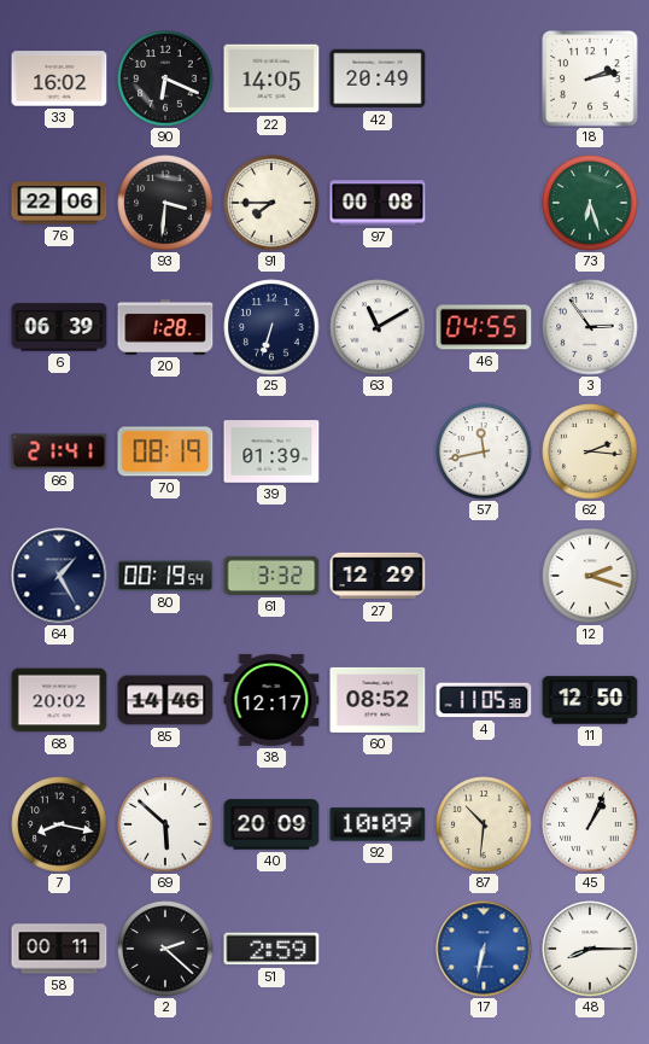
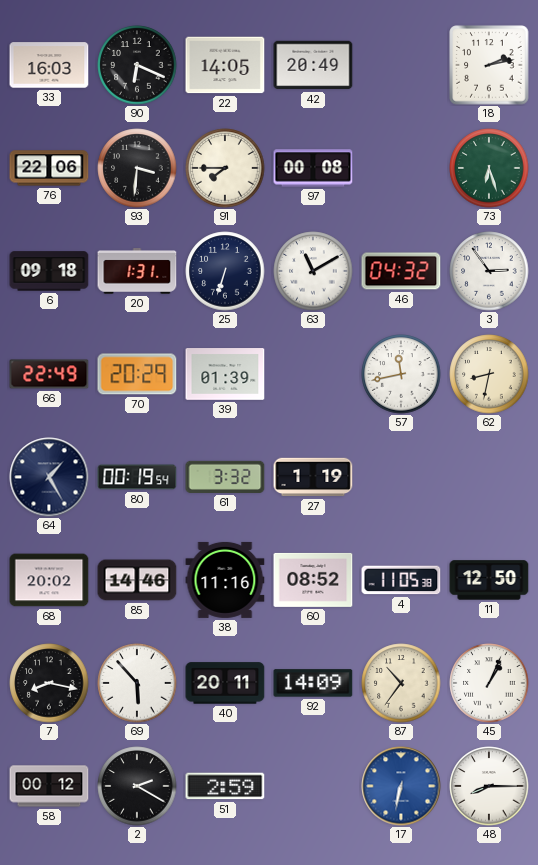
33: 16:02 -> 16:03
6: 06:39 -> 09:18
20: 1:28 -> 1:31
46: 04:55 -> 04:32
66: 21:41 -> 22:49
70: 08:19 -> 20:29
62: 2:16 -> 8:32
27: 12:29 -> 1:19
12: 2:18 -> none
38: 12:17 -> 11:16
69: 5:52 -> 5:53
40: 20:09 -> 20:11
92: 10:09 -> 14:09
87: 10:31 -> 10:36
58: 00:11 -> 00:12
2: 2:22 -> 2:20
